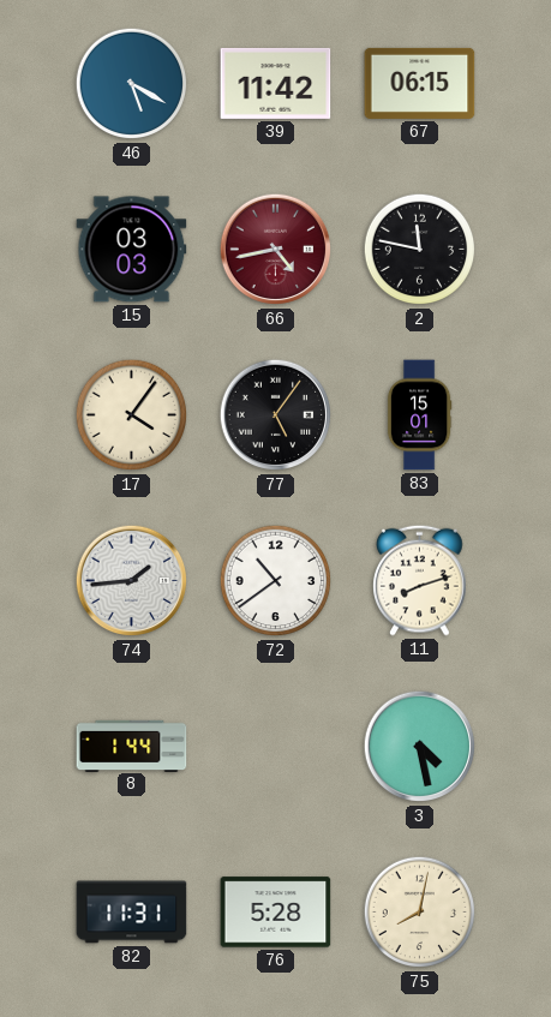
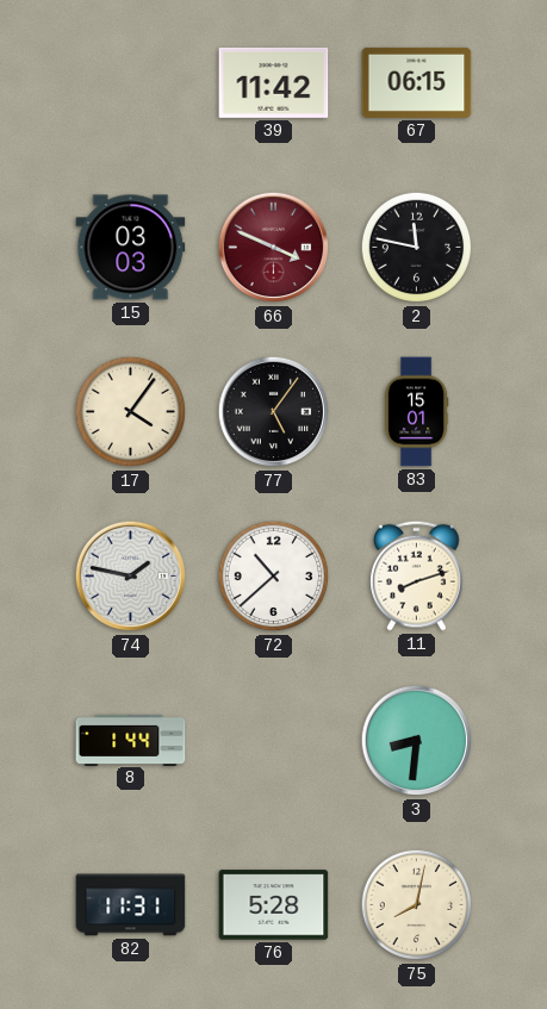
46: 5:20 -> none
66: 4:43 -> 3:49
74: 1:44 -> 1:47
72: 10:39 -> 10:38
3: 4:28 -> 8:31
